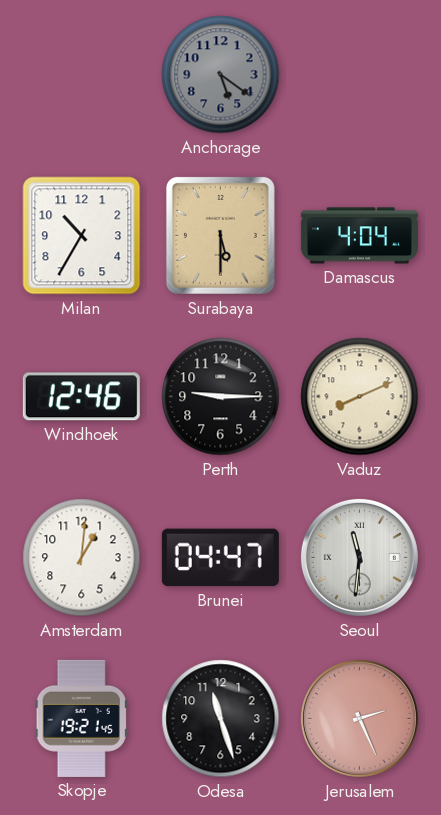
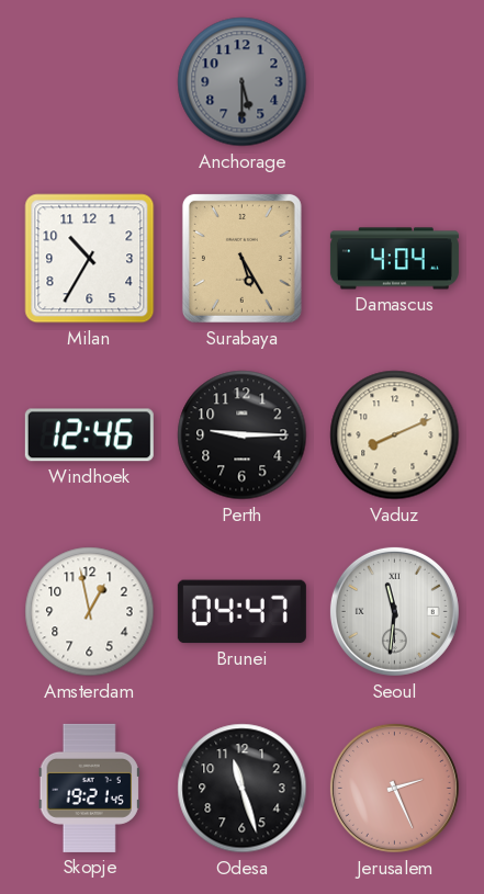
Anchorage: 5:21 -> 5:30
Surabaya: 5:30 -> 5:25
Amsterdam: 1:01 -> 12:58
